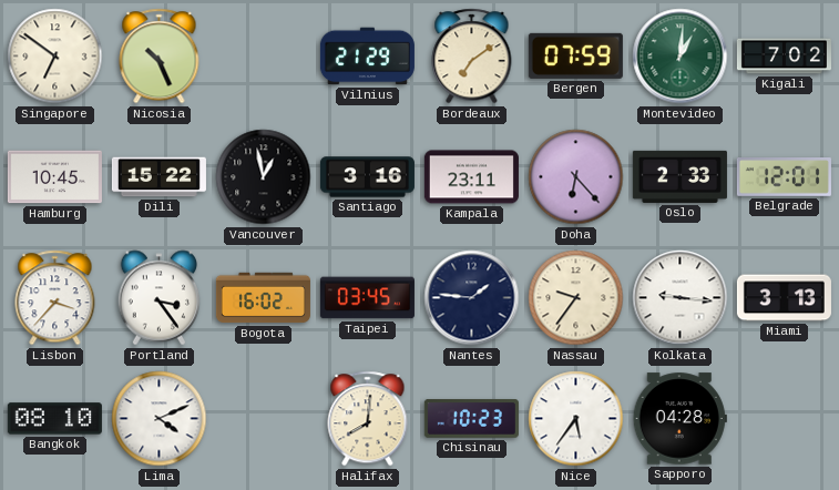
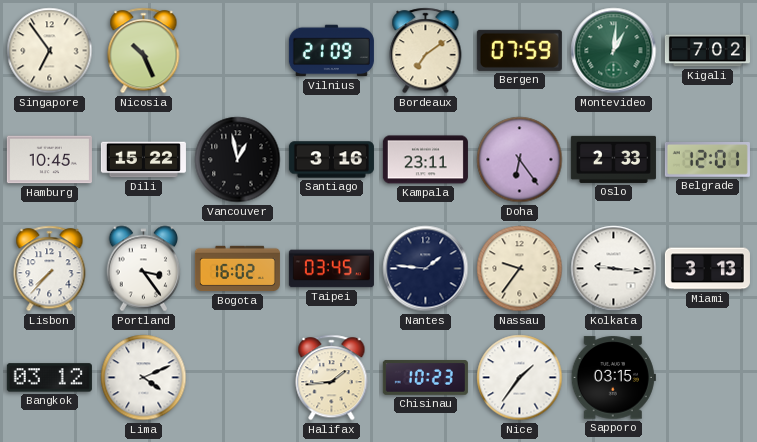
Singapore: 6:51 -> 6:54
Vilnius: 21:29 -> 21:09
Doha: 6:23 -> 6:24
Lisbon: 3:37 -> 7:37
Bangkok: 08:10 -> 03:12
Halifax: 8:01 -> 1:44
Nice: 5:36 -> 1:36
Sapporo: 04:28 -> 03:15
